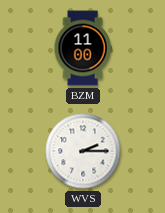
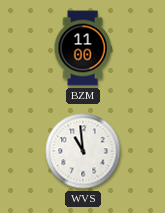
WVS: 2:15 -> 10:59
